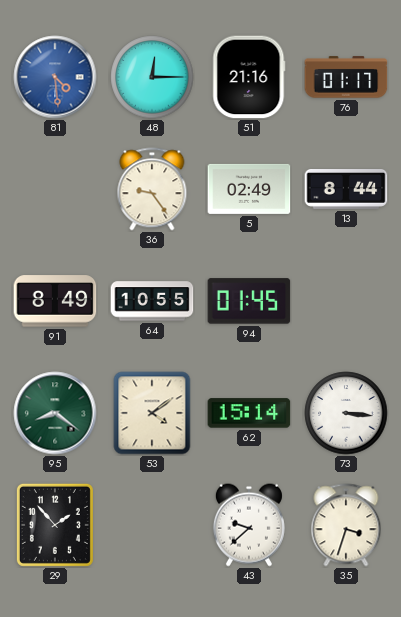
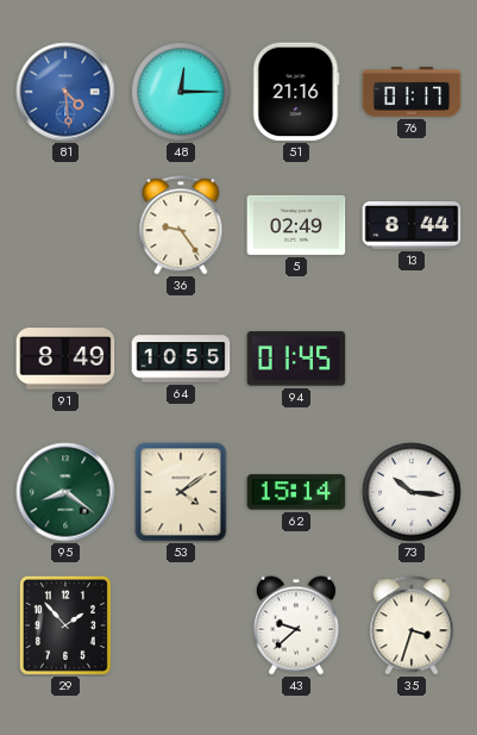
73: 3:16 -> 10:16
